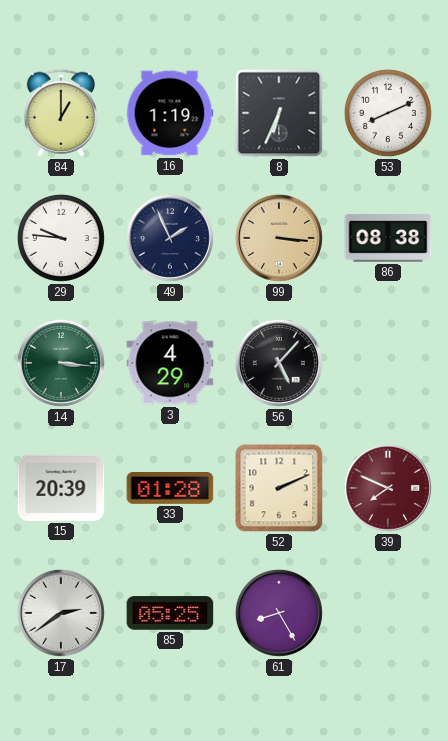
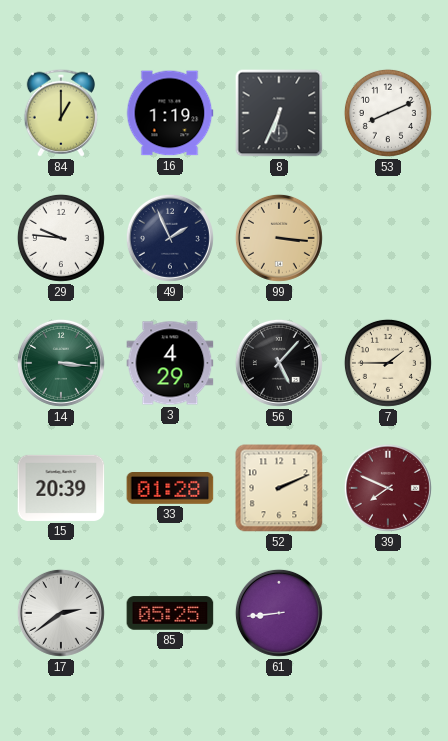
86: 08:38 -> none
7: none -> 1:45
61: 8:25 -> 8:44
